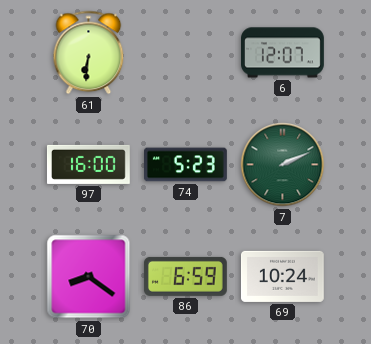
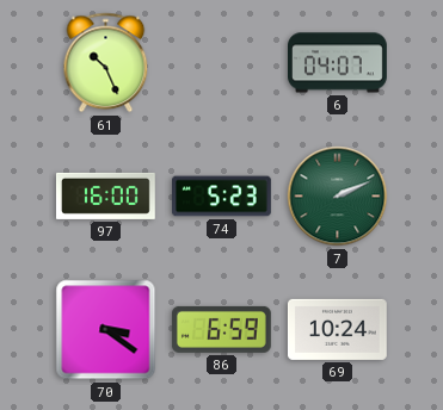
61: 6:31 -> 10:26
6: 12:07 -> 04:07
70: 8:21 -> 3:21
